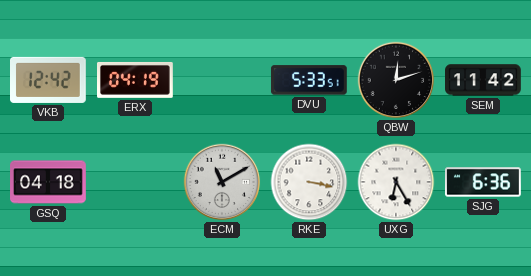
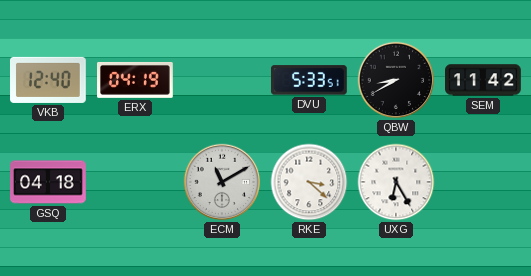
VKB: 12:42 -> 12:40
QBW: 12:12 -> 8:40
RKE: 3:17 -> 3:22
SJG: 6:36 -> none
